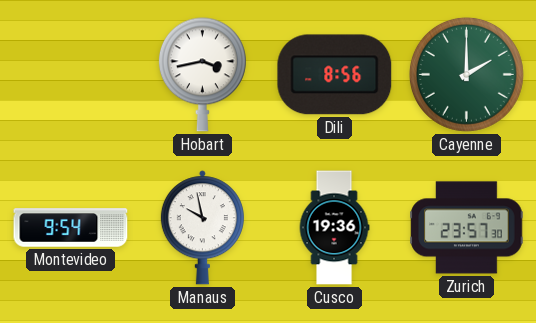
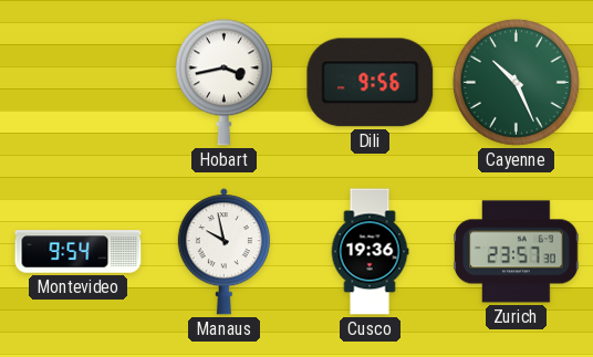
Dili: 8:56 -> 9:56
Cayenne: 2:00 -> 10:26
